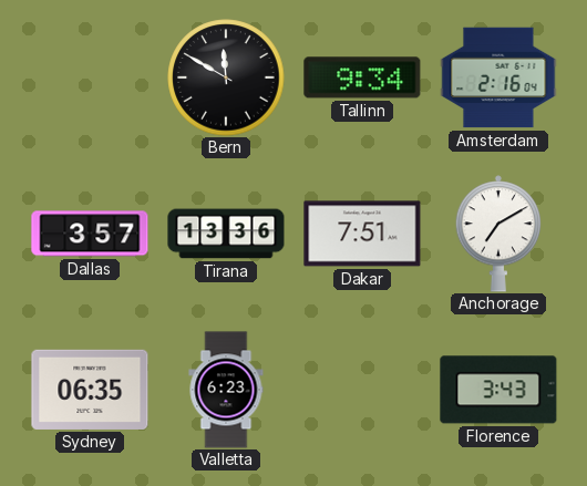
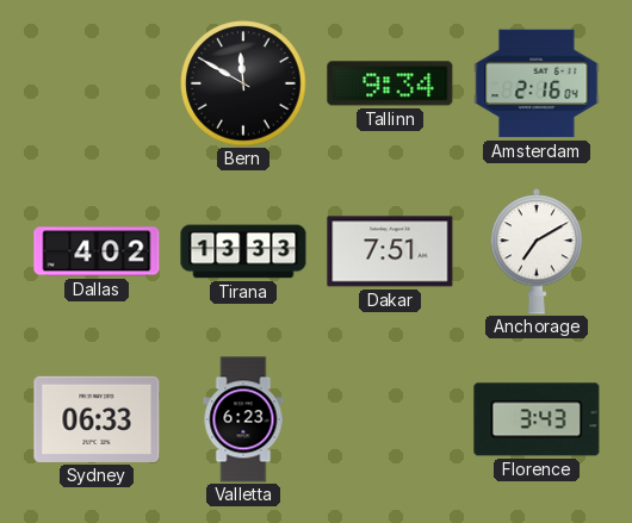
Dallas: 3:57 -> 4:02
Tirana: 13:36 -> 13:33
Sydney: 06:35 -> 06:33
